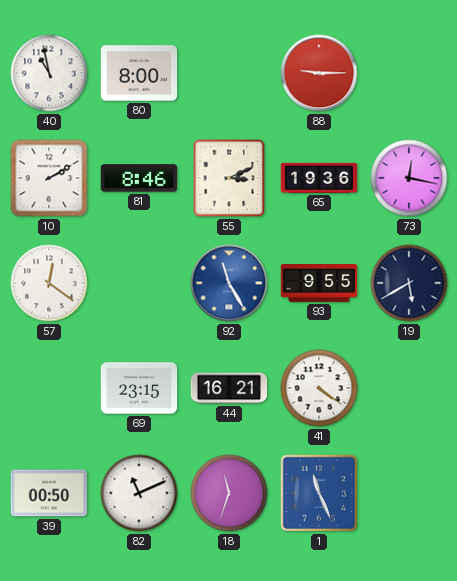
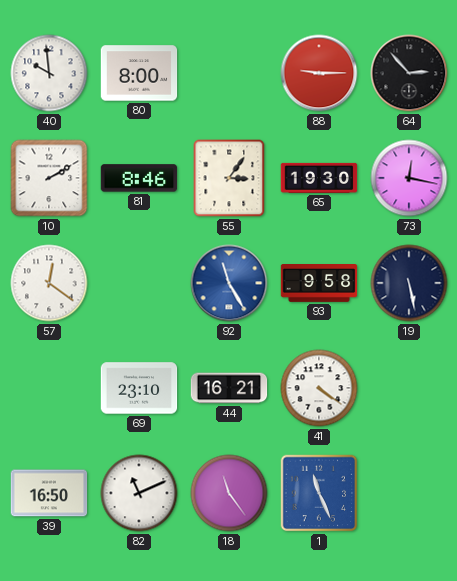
40: 10:58 -> 9:59
64: none -> 2:53
55: 3:11 -> 3:06
65: 19:36 -> 19:30
93: 9:55 -> 9:58
19: 5:40 -> 5:28
69: 23:15 -> 23:10
39: 00:50 -> 16:50
18: 11:33 -> 11:24
